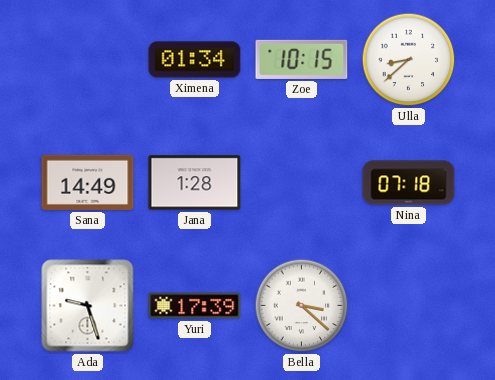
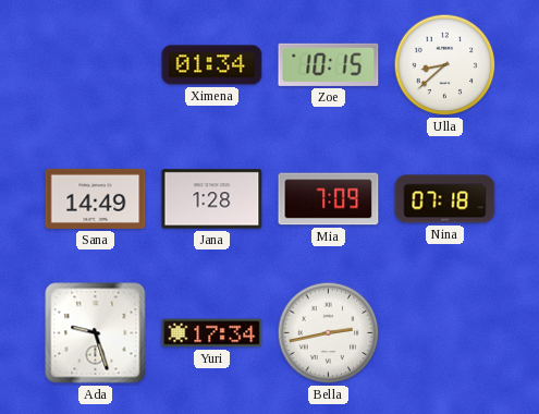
Mia: none -> 7:09
Yuri: 17:39 -> 17:34
Bella: 3:22 -> 2:43
